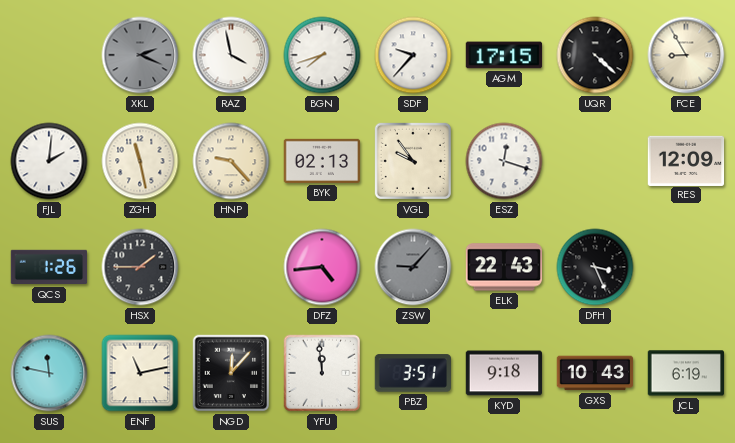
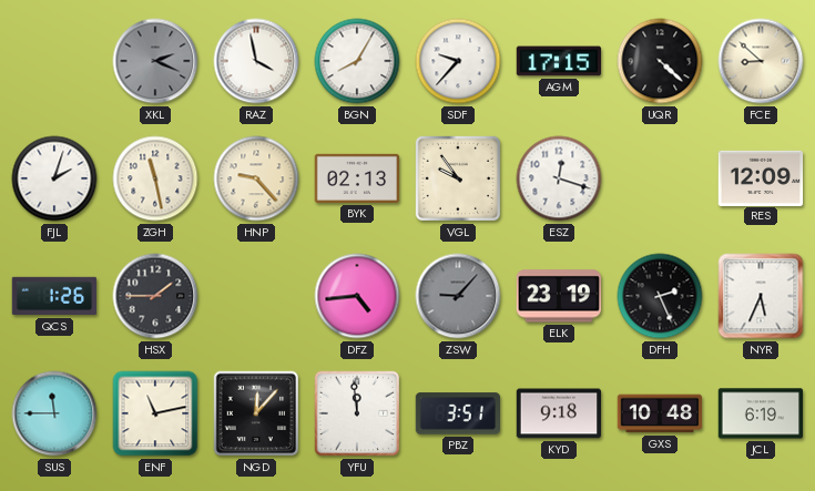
BGN: 7:42 -> 8:05
FCE: 8:55 -> 8:52
FJL: 2:01 -> 2:03
ELK: 22:43 -> 23:19
DFH: 3:26 -> 2:26
NYR: none -> 5:34
SUS: 11:47 -> 11:45
GXS: 10:43 -> 10:48
